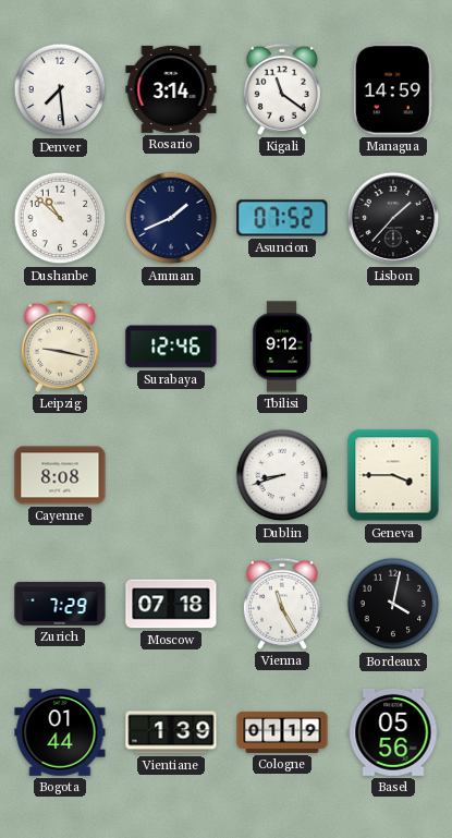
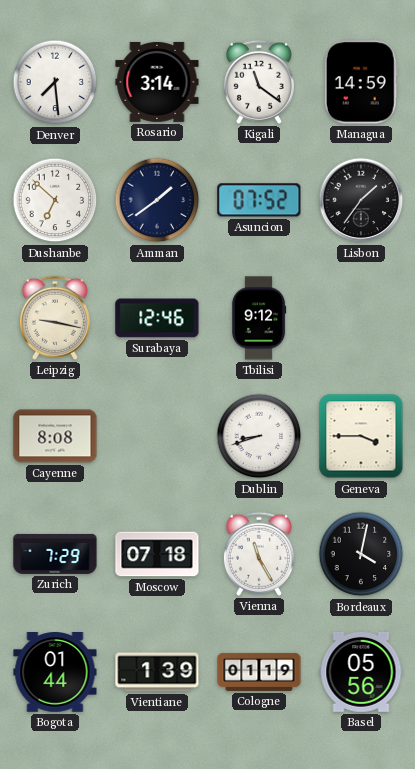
Dushanbe: 10:52 -> 6:52
Amman: 1:41 -> 1:39
Lisbon: 1:37 -> 1:36
